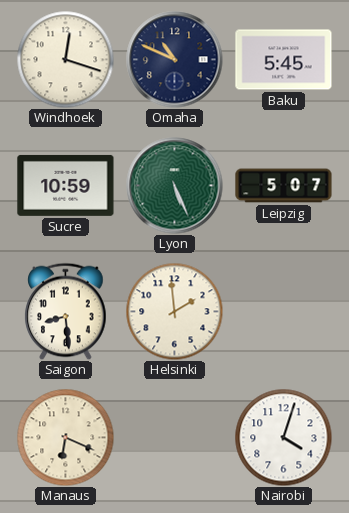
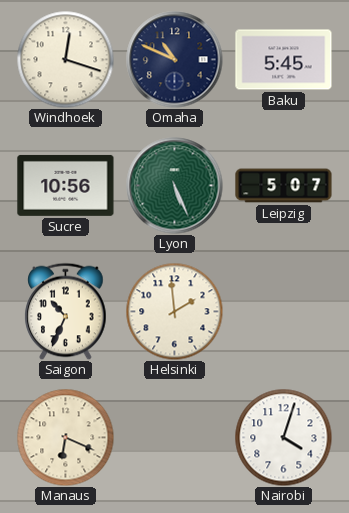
Sucre: 10:59 -> 10:56
Saigon: 8:29 -> 10:34
